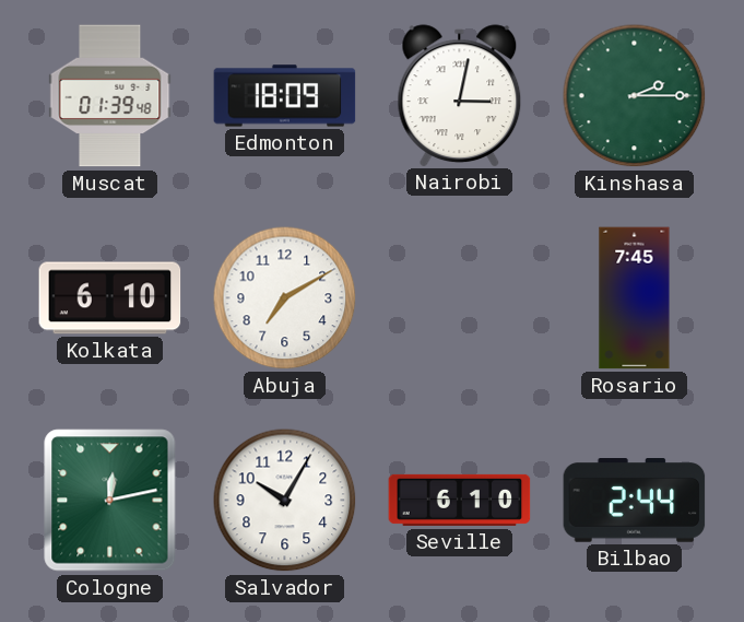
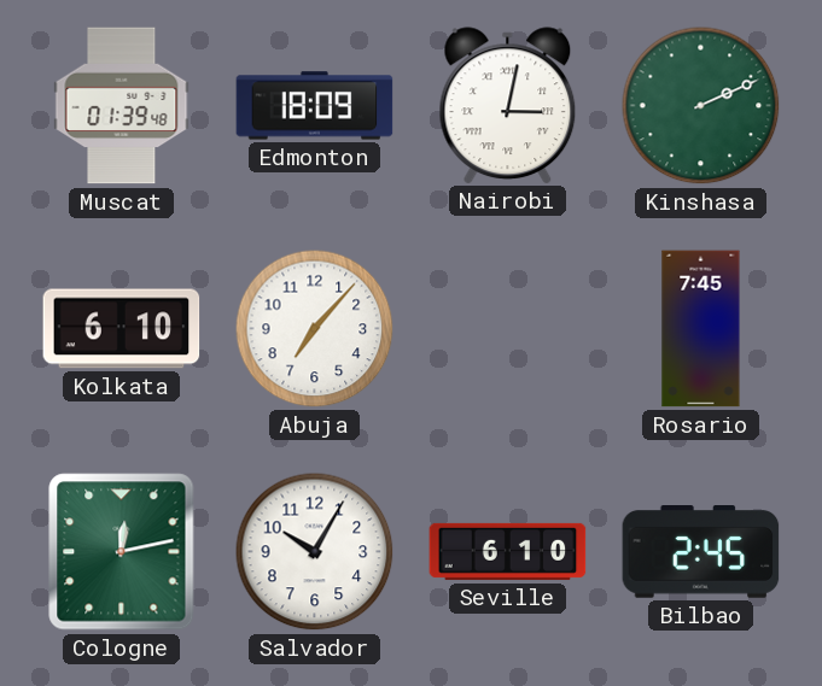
Kinshasa: 2:15 -> 2:11
Abuja: 7:10 -> 7:07
Bilbao: 2:44 -> 2:45
